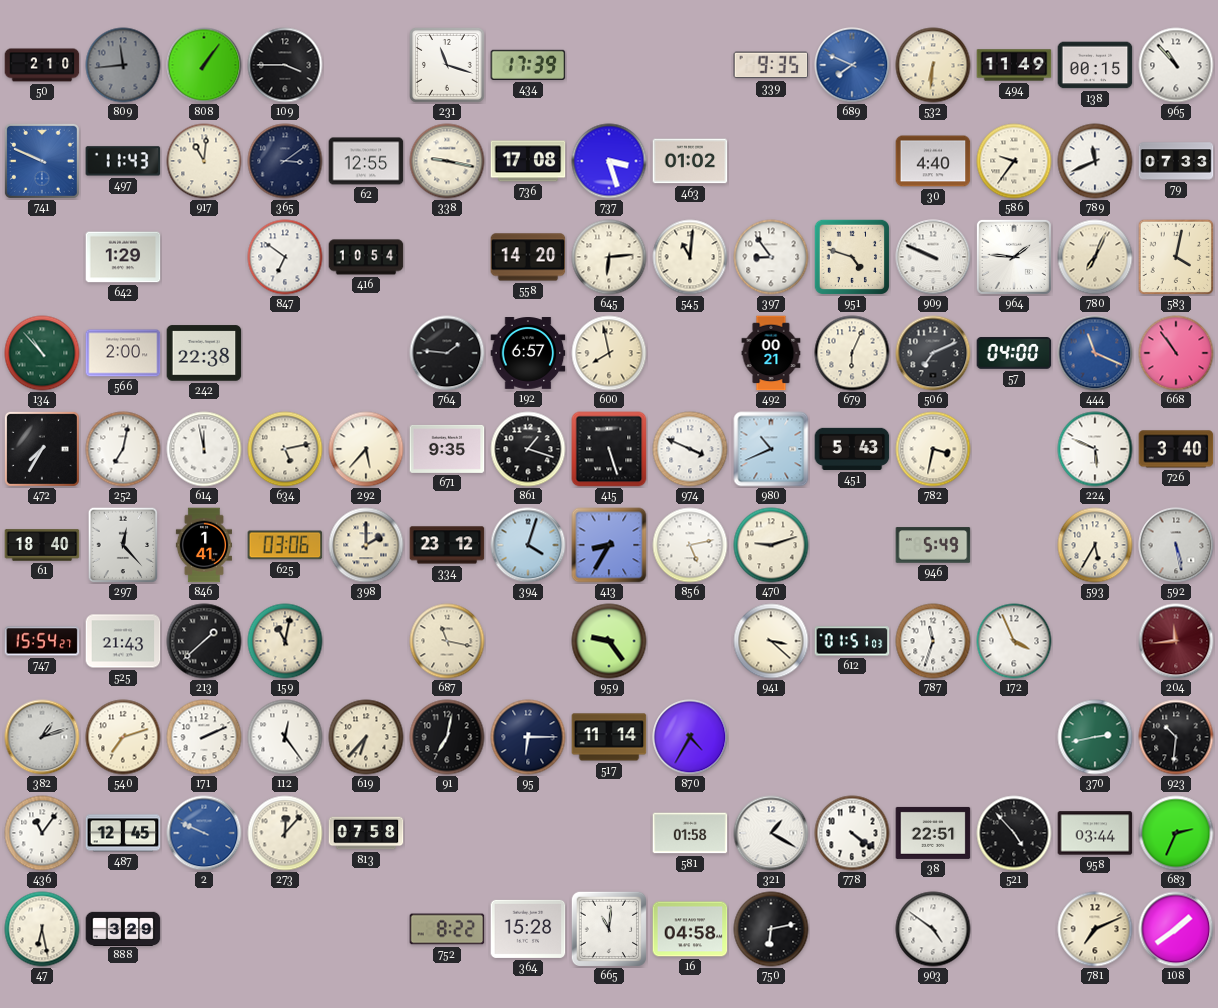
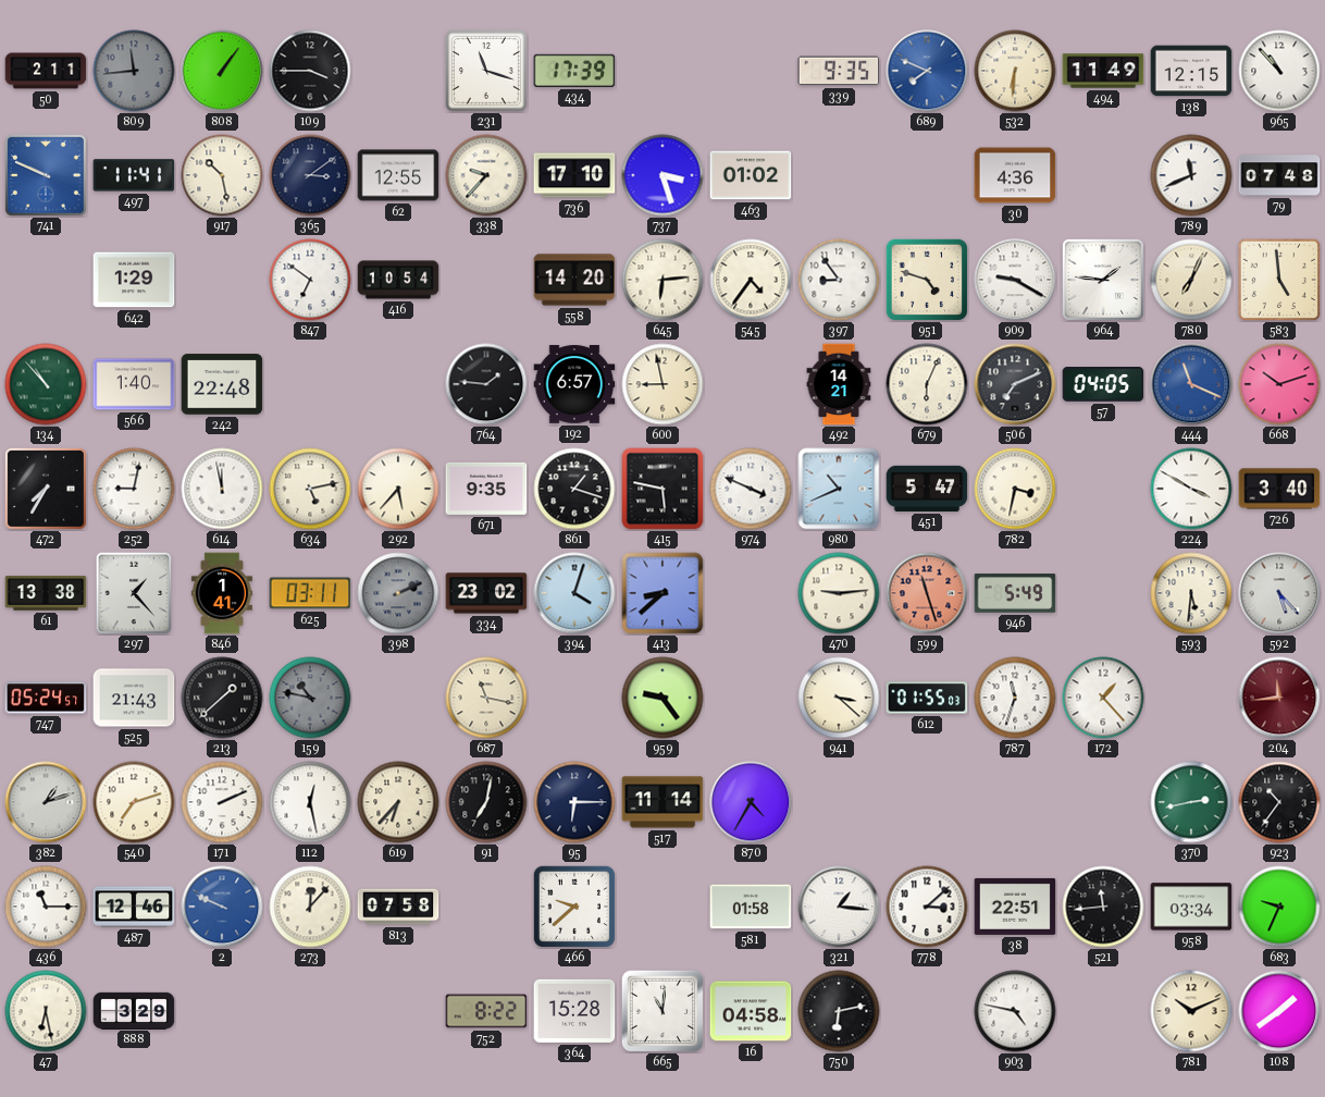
50: 2:10 -> 2:11
138: 00:15 -> 12:15
497: 11:43 -> 11:41
917: 11:01 -> 10:28
338: 9:17 -> 9:37
736: 17:08 -> 17:10
30: 4:40 -> 4:36
586: 9:36 -> none
79: 07:33 -> 07:48
545: 11:01 -> 4:36
909: 9:49 -> 9:20
583: 4:02 -> 4:59
566: 2:00 -> 1:40
242: 22:38 -> 22:48
600: 7:58 -> 8:58
492: 00:21 -> 14:21
57: 04:00 -> 04:05
668: 10:54 -> 10:12
252: 7:02 -> 9:02
415: 5:27 -> 5:47
451: 5:43 -> 5:47
224: 5:49 -> 3:50
61: 18:40 -> 13:38
297: 12:23 -> 1:23
625: 03:06 -> 03:11
398: 2:00 -> 2:11
398 dial: cream -> grey
334: 23:12 -> 23:02
413: 8:35 -> 8:38
856: 5:13 -> none
470: 9:12 -> 9:14
599: none -> 11:27
593: 5:35 -> 5:31
592: 5:28 -> 5:23
747: 15:54 -> 05:24
159: 11:02 -> 10:47
159 dial: cream -> grey
612: 01:51 -> 01:55
172: 3:56 -> 1:23
112: 12:24 -> 12:28
923: 10:31 -> 10:36
436: 11:06 -> 11:15
487: 12:45 -> 12:46
466: none -> 9:38
321: 1:20 -> 1:16
778: 4:21 -> 3:08
521: 4:53 -> 11:44
958: 03:44 -> 03:34
683: 2:34 -> 9:34
903: 4:51 -> 4:47
781: 7:11 -> 10:11
